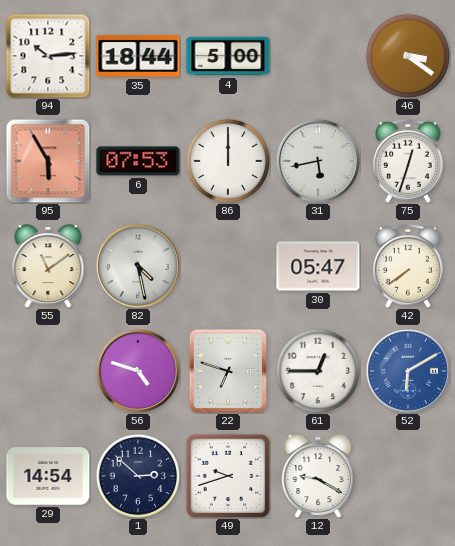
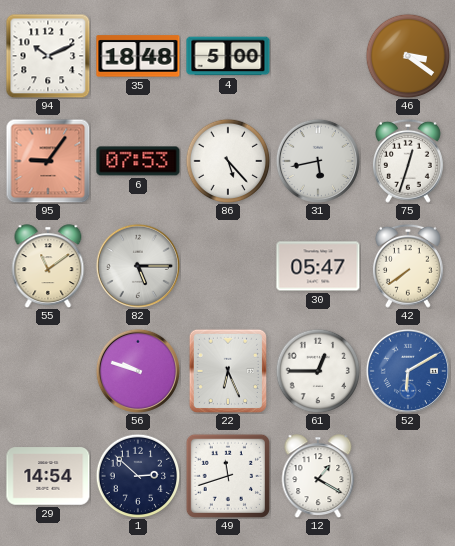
94: 10:14 -> 10:11
35: 18:44 -> 18:48
95: 5:55 -> 9:06
86: 12:00 -> 5:23
82: 4:28 -> 5:15
56: 4:48 -> 9:48
22: 6:48 -> 6:26
49: 9:42 -> 11:42
12: 9:20 -> 1:20
